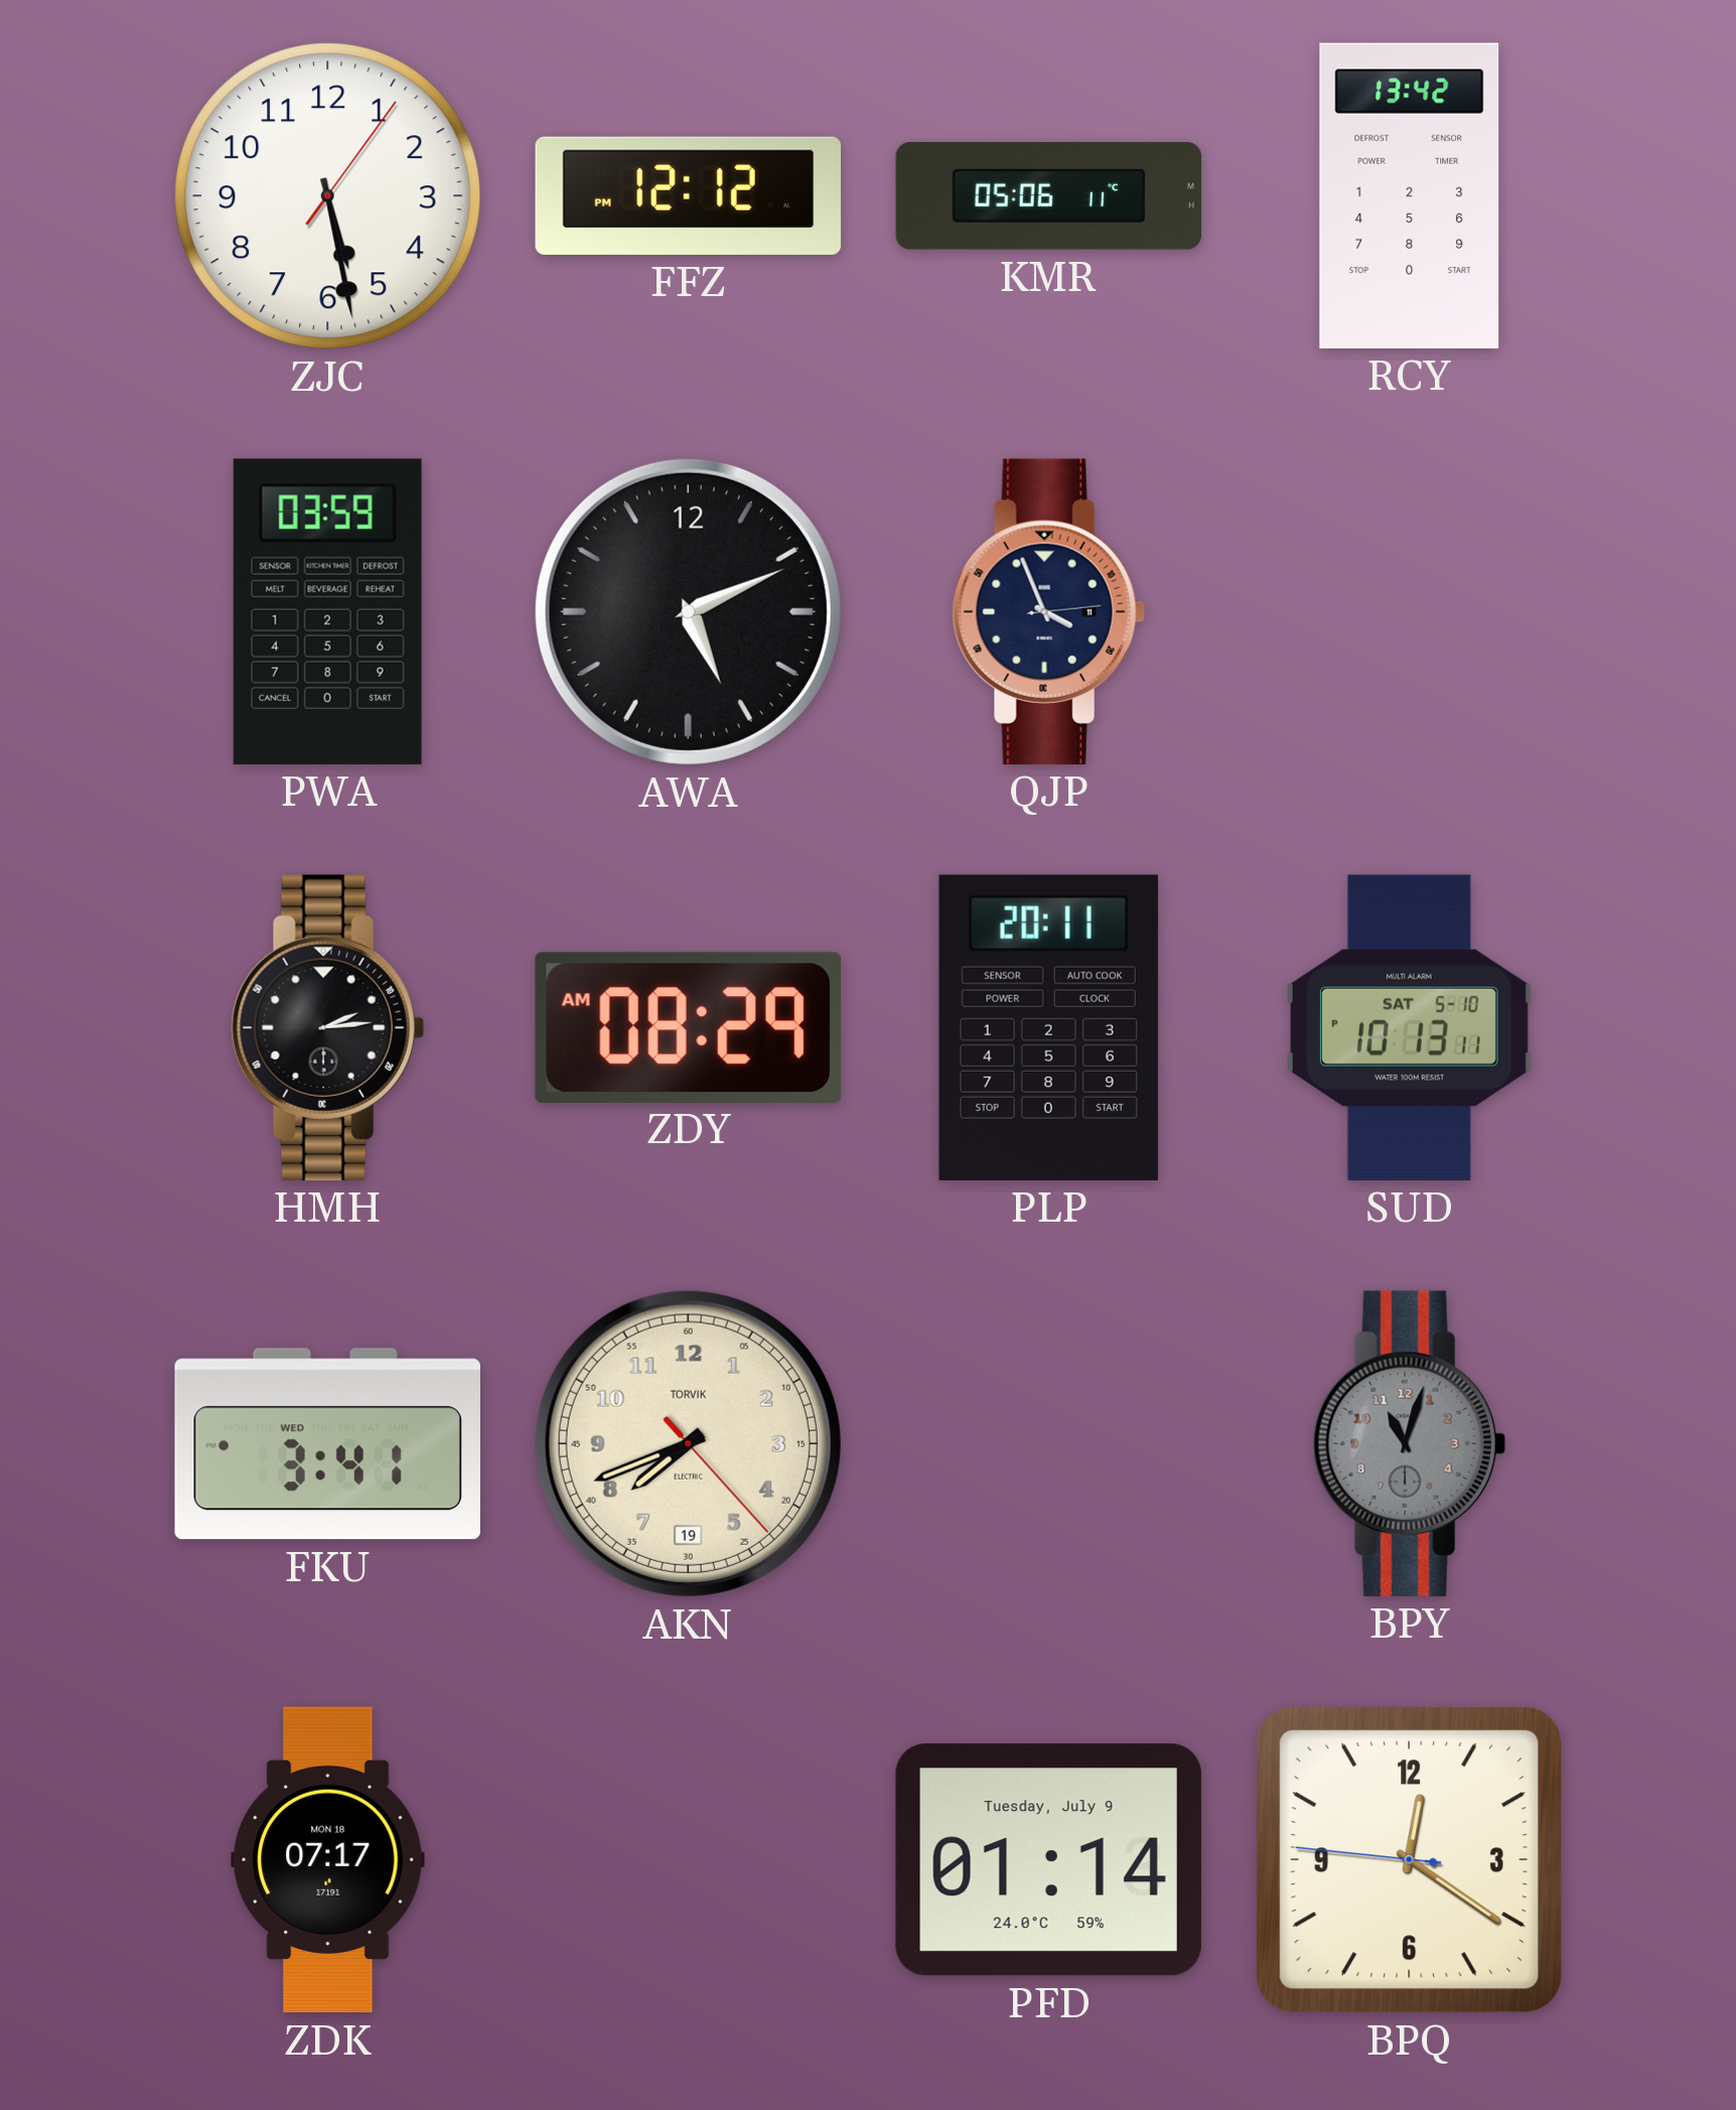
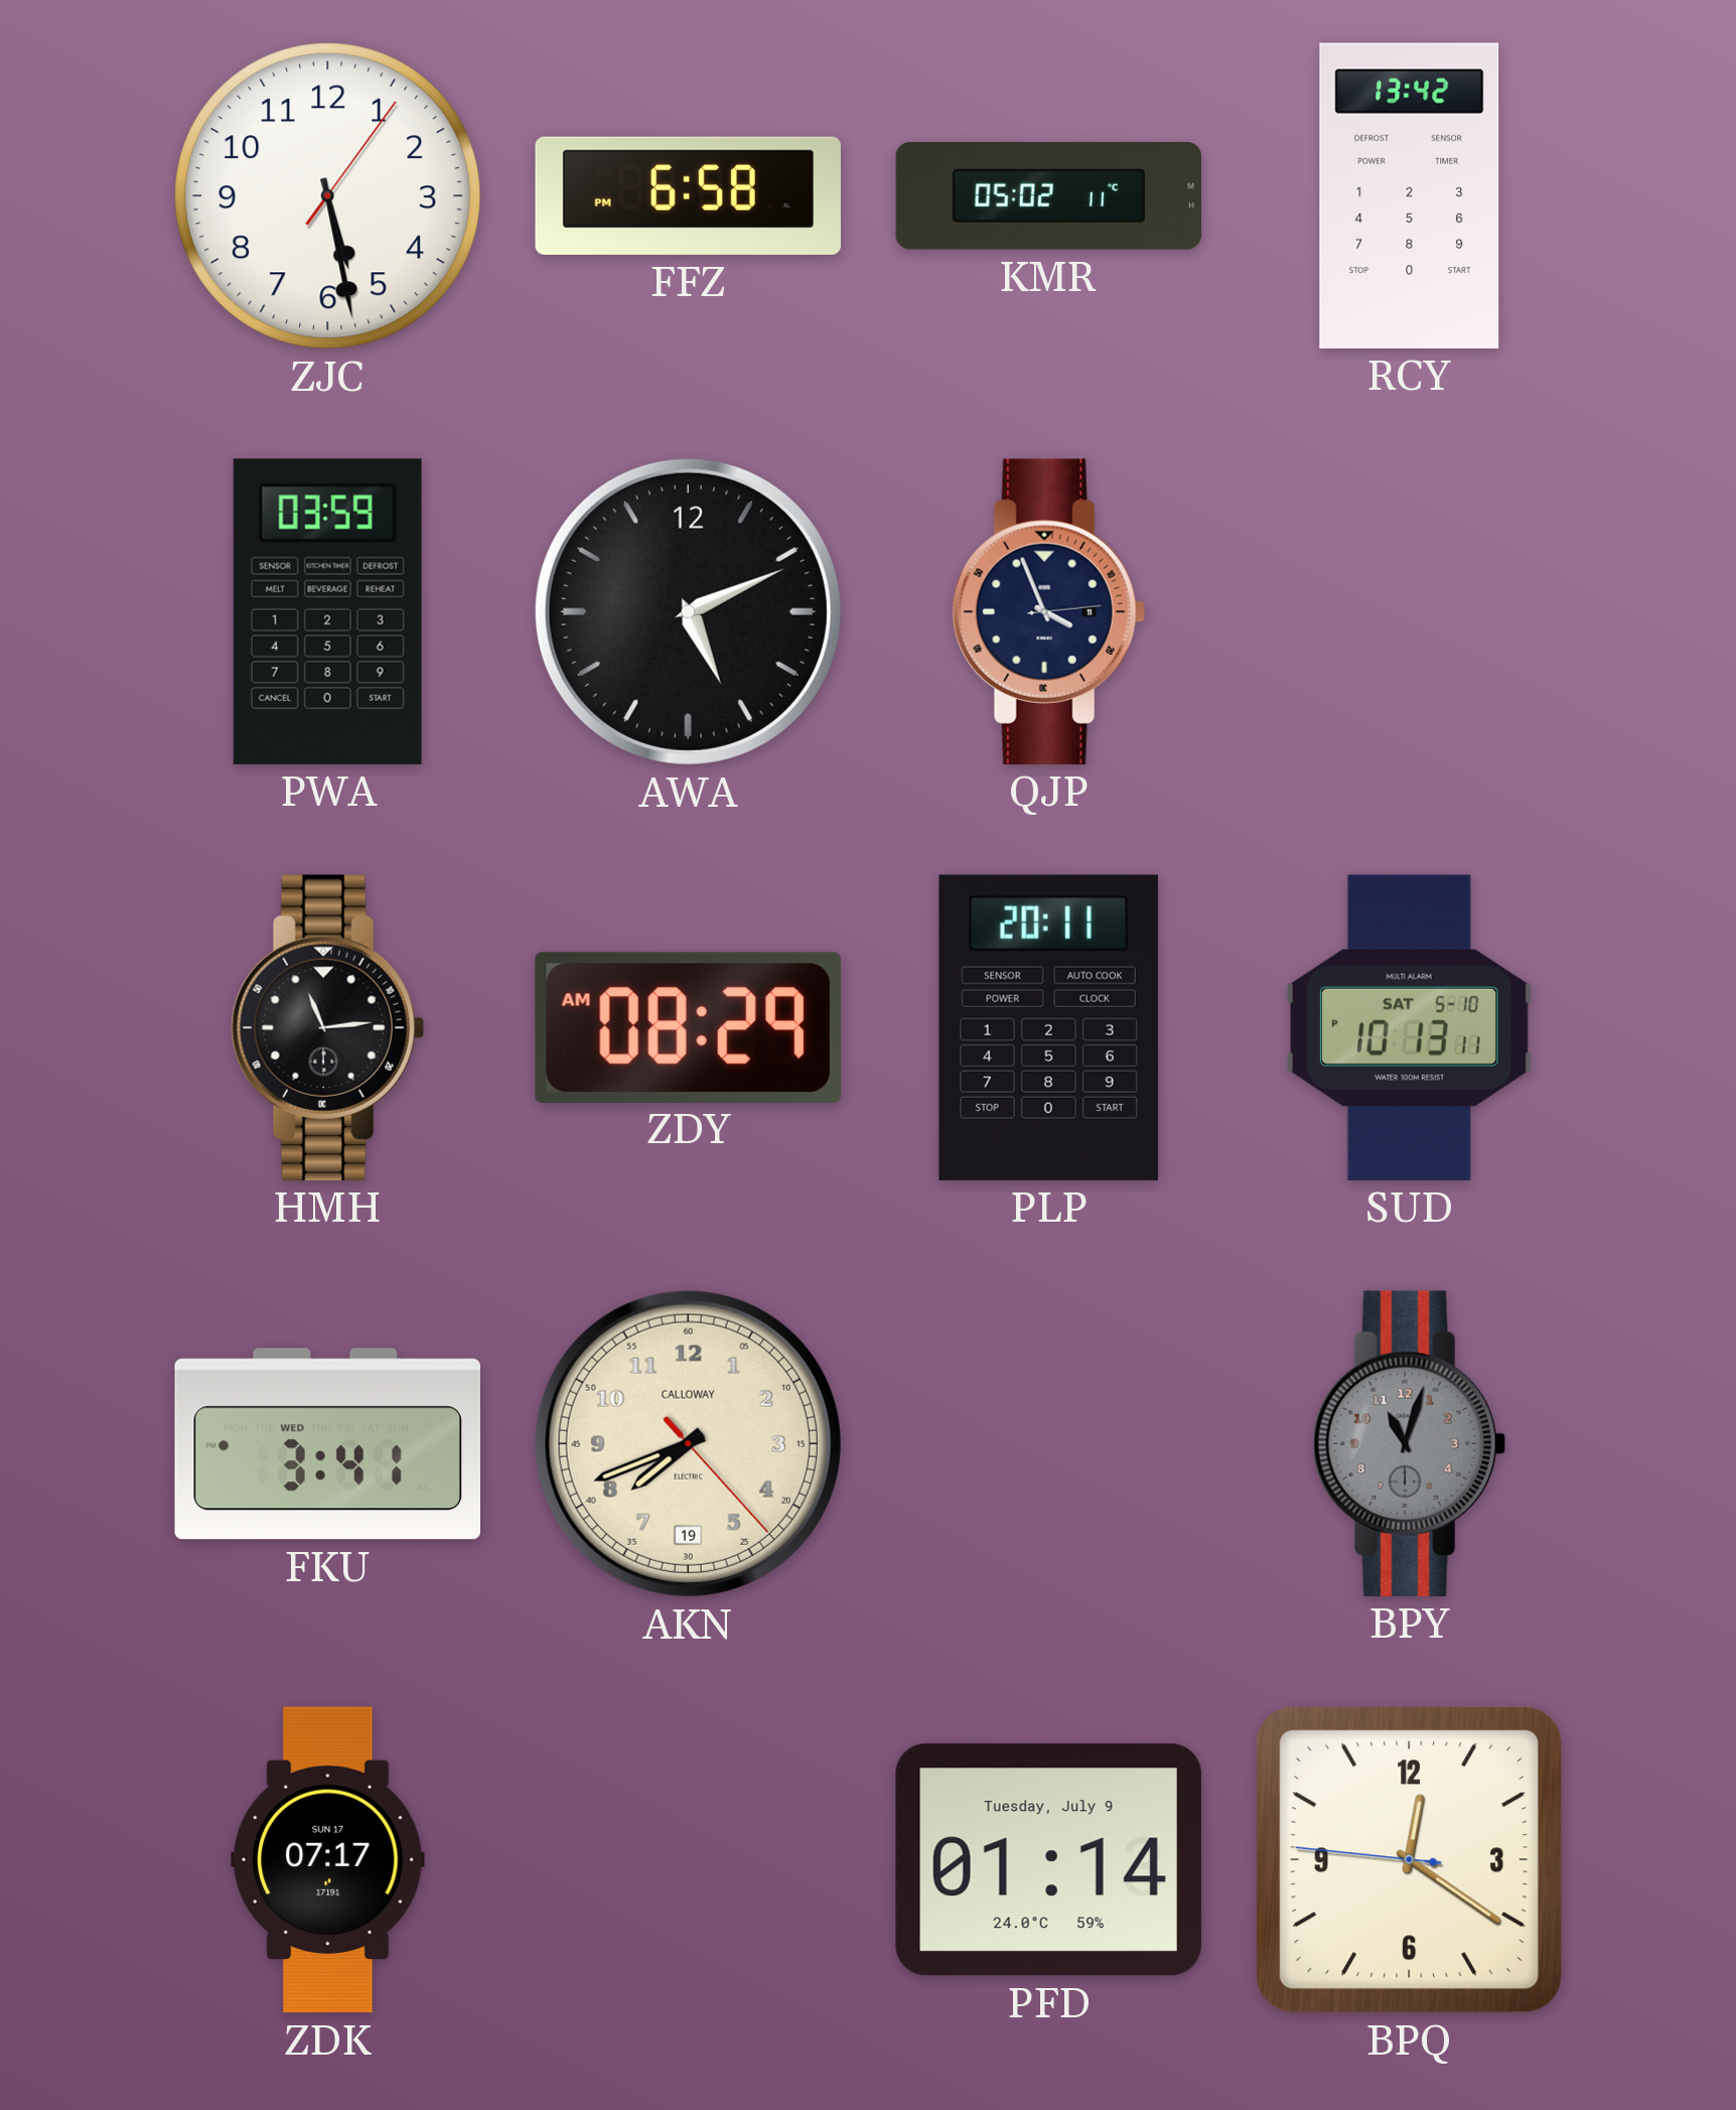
FFZ: 12:12 -> 6:58
KMR: 05:06 -> 05:02
HMH: 2:14 -> 11:14
AKN brand: TORVIK -> CALLOWAY
ZDK date: MON 18 -> SUN 17
